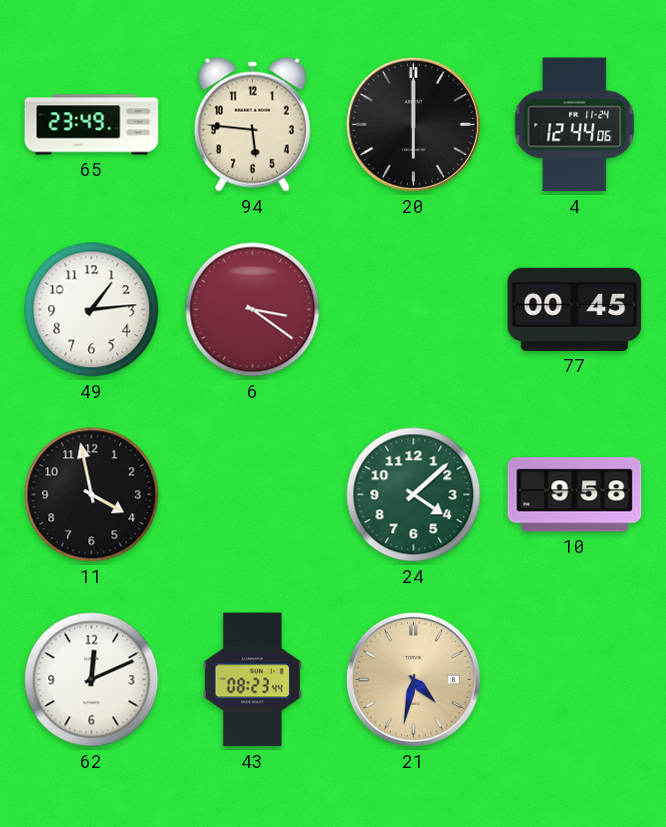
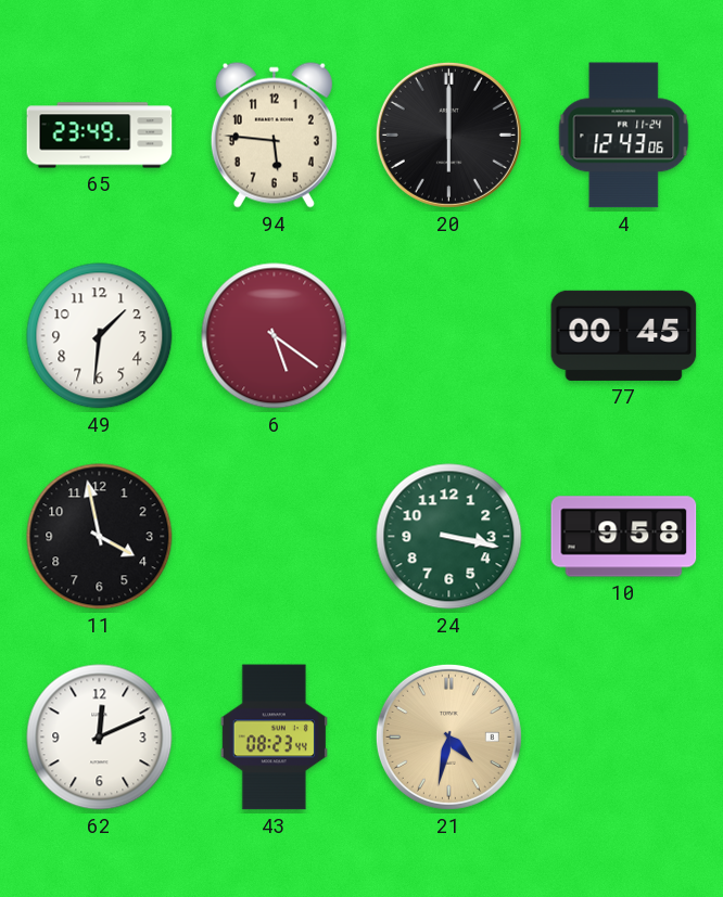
4: 12:44 -> 12:43
49: 1:14 -> 1:31
6: 3:21 -> 5:21
24: 4:08 -> 3:17
